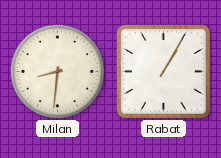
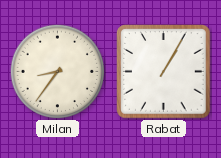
Milan: 8:31 -> 8:36
